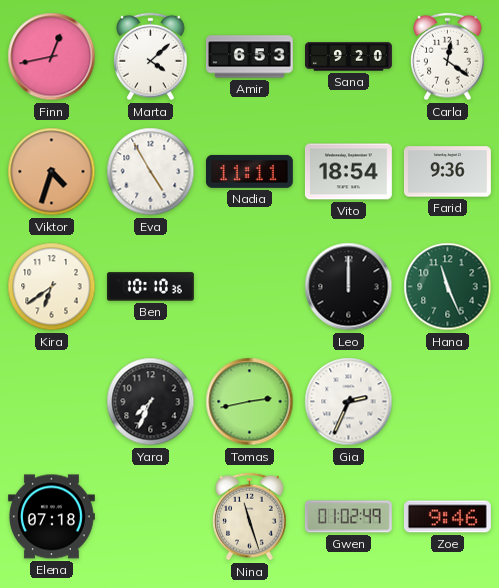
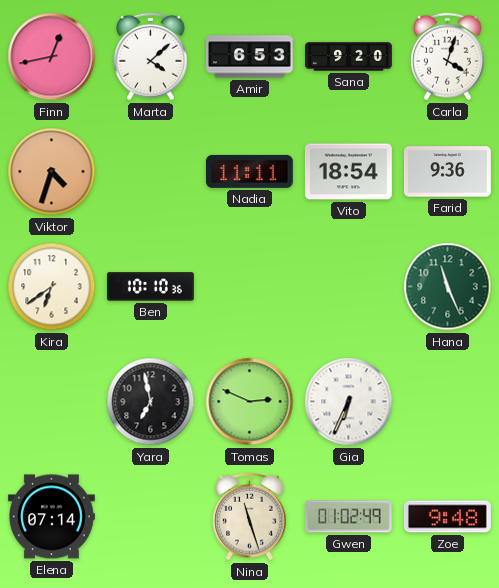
Carla: 12:21 -> 4:03
Eva: 4:55 -> none
Leo: 12:00 -> none
Yara: 7:34 -> 6:58
Tomas: 2:43 -> 2:49
Gia: 2:34 -> 6:34
Elena: 07:18 -> 07:14
Zoe: 9:46 -> 9:48
